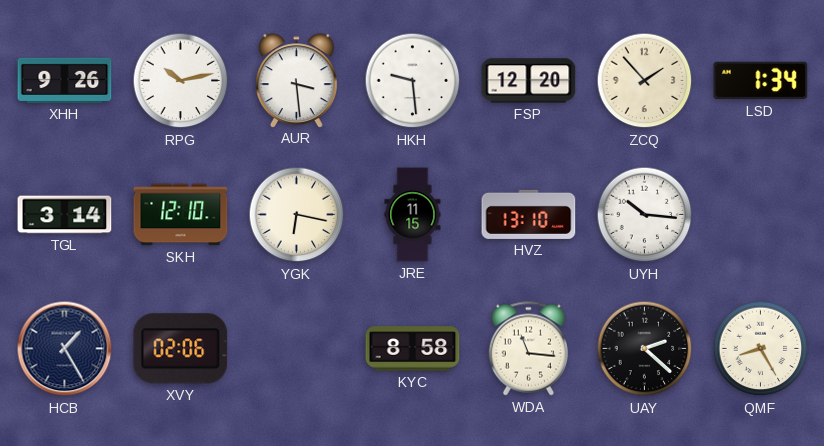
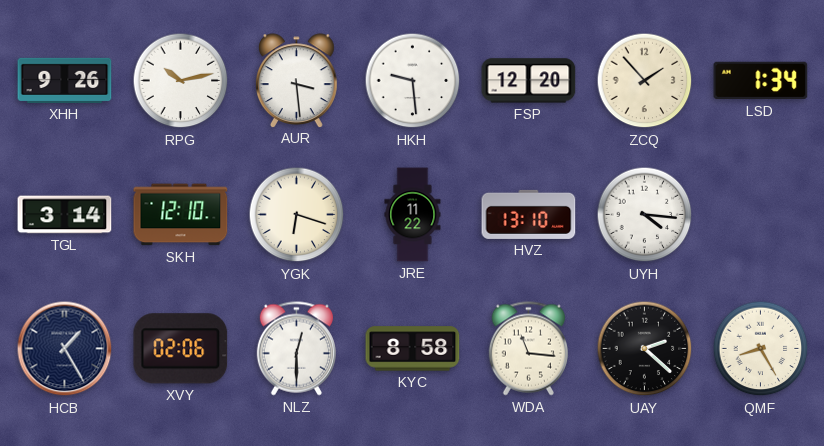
YGK: 6:17 -> 6:18
JRE: 11:15 -> 11:22
UYH: 10:16 -> 4:16
NLZ: none -> 12:30
